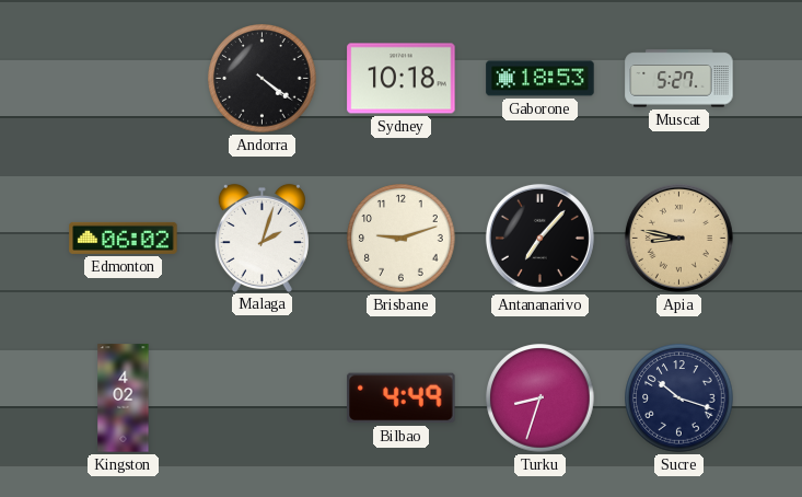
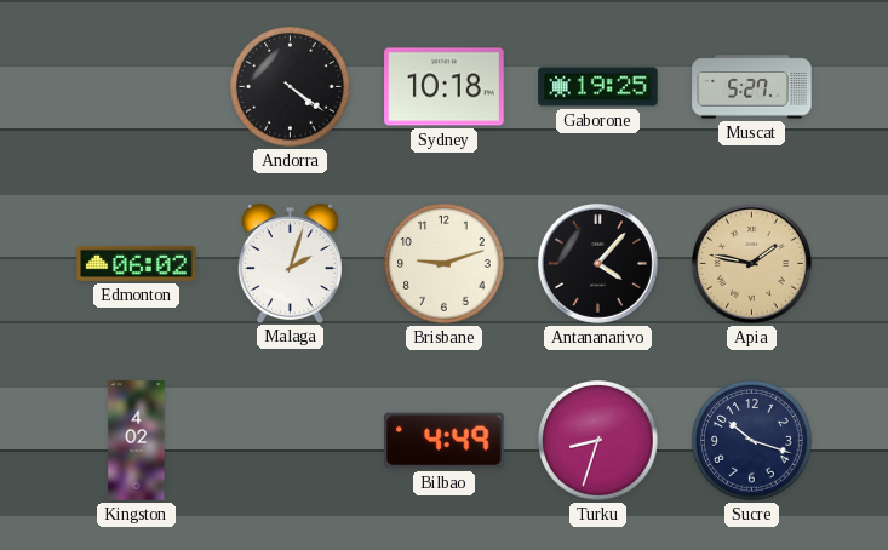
Gaborone: 18:53 -> 19:25
Antananarivo: 7:07 -> 4:07
Apia: 8:47 -> 1:47
